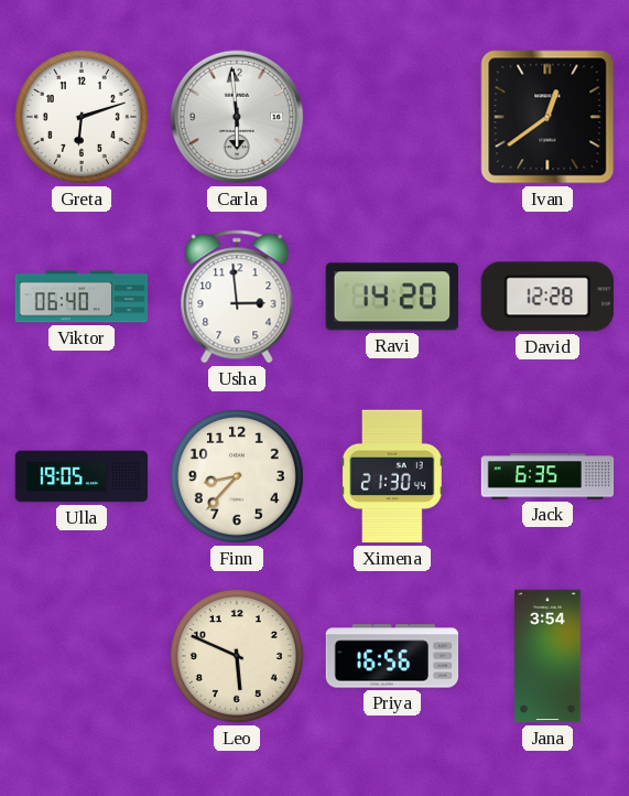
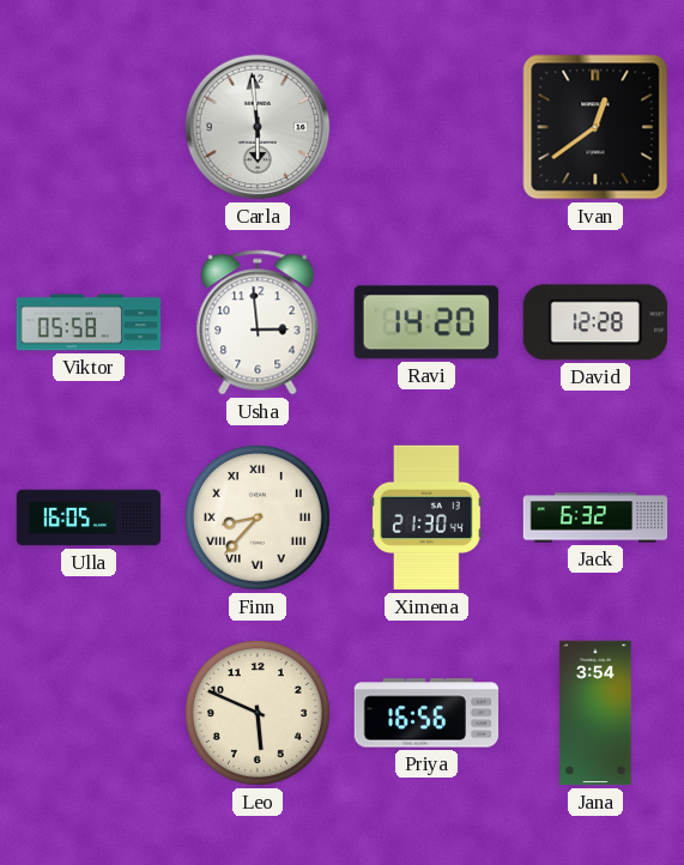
Greta: 6:12 -> none
Viktor: 06:40 -> 05:58
Ulla: 19:05 -> 16:05
Finn numerals: Arabic -> Roman
Jack: 6:35 -> 6:32
